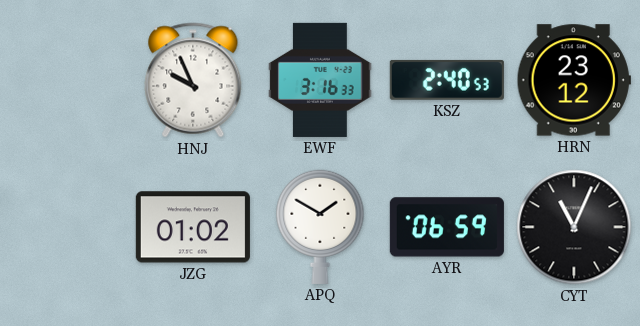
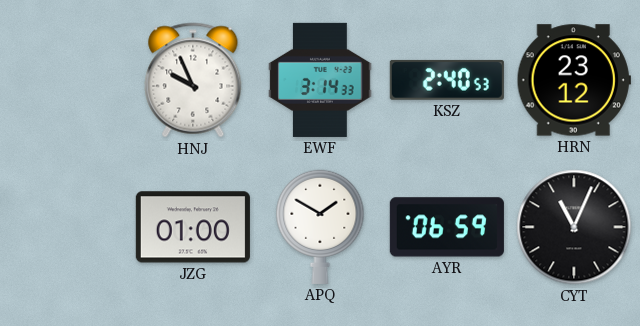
EWF: 3:16 -> 3:14
JZG: 01:02 -> 01:00
